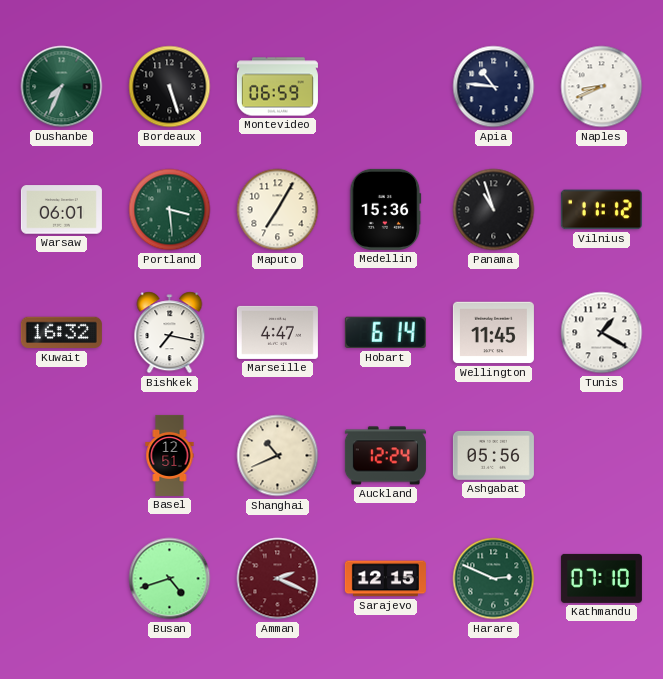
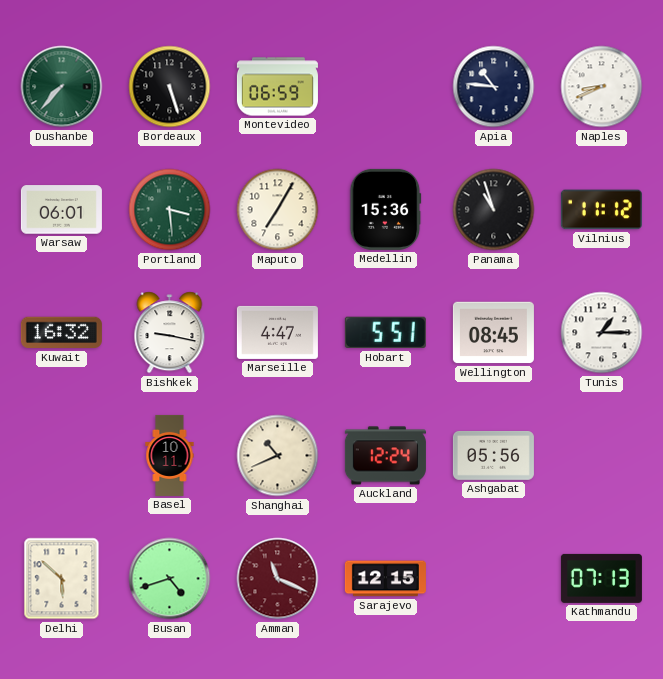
Dushanbe: 7:34 -> 7:37
Bishkek: 7:17 -> 9:17
Hobart: 6:14 -> 5:51
Wellington: 11:45 -> 08:45
Tunis: 1:20 -> 1:15
Basel: 12:51 -> 10:11
Delhi: none -> 5:52
Amman: 2:19 -> 11:19
Harare: 2:49 -> none
Kathmandu: 07:10 -> 07:13
